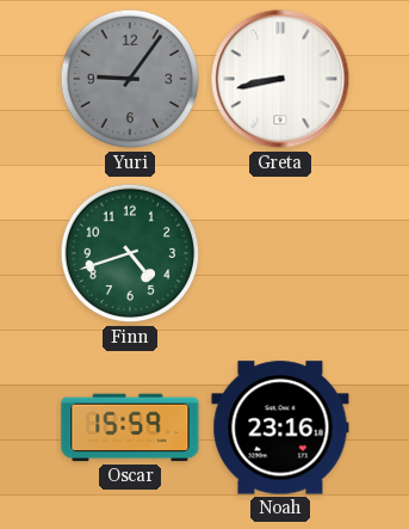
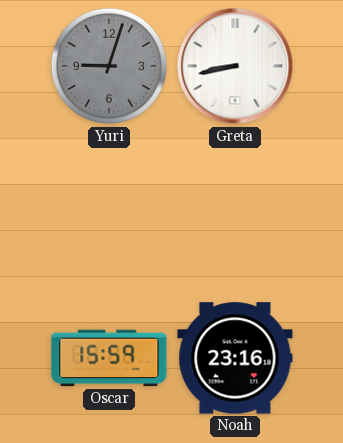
Yuri: 9:06 -> 9:03
Finn: 4:42 -> none
